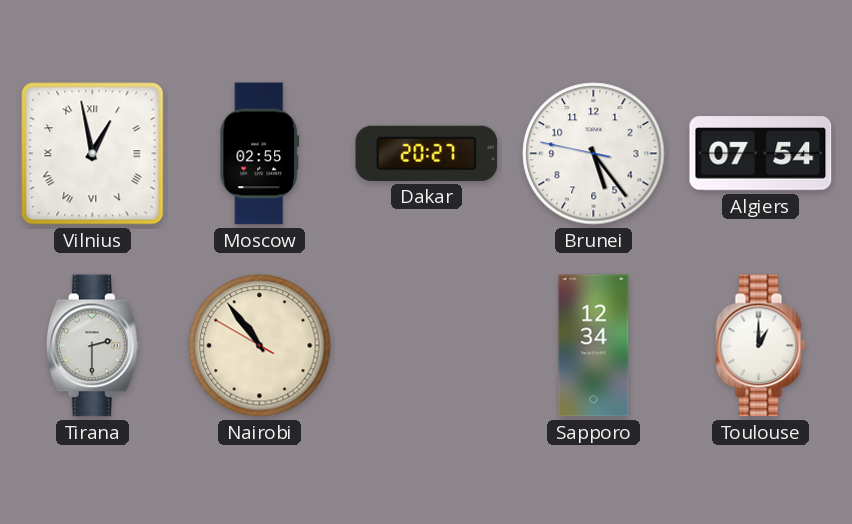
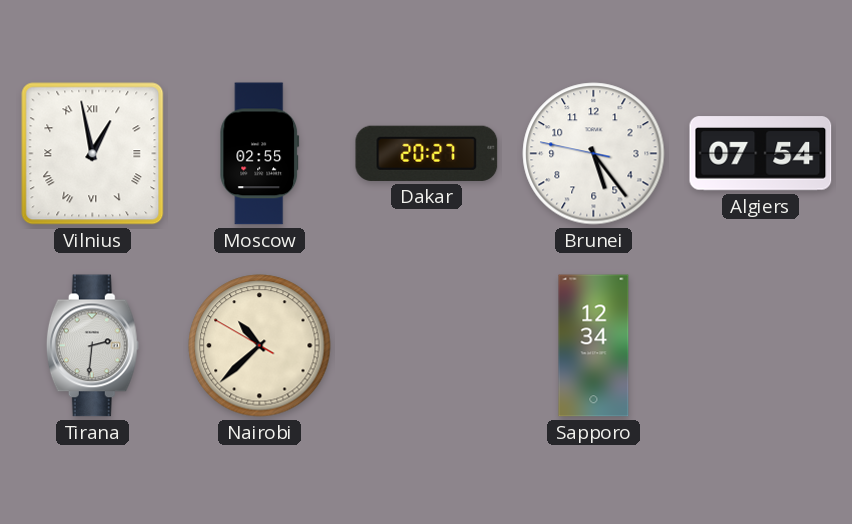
Tirana: 2:30 -> 2:31
Nairobi: 10:53 -> 10:37
Toulouse: 1:00 -> none
